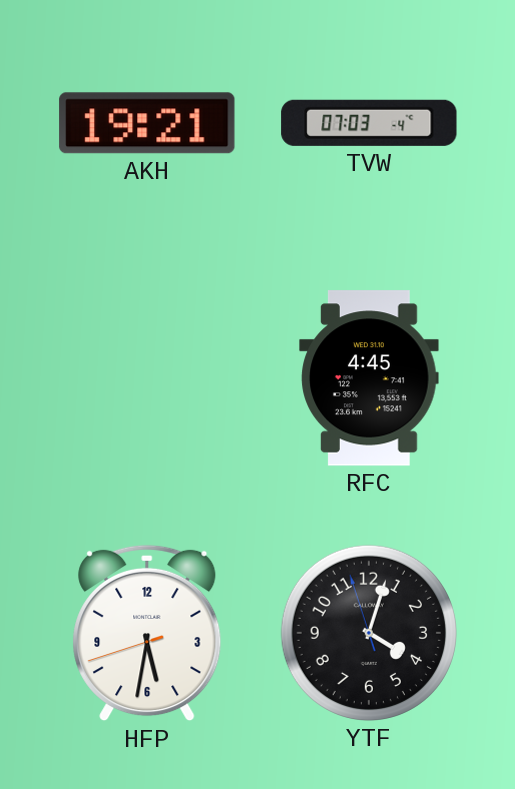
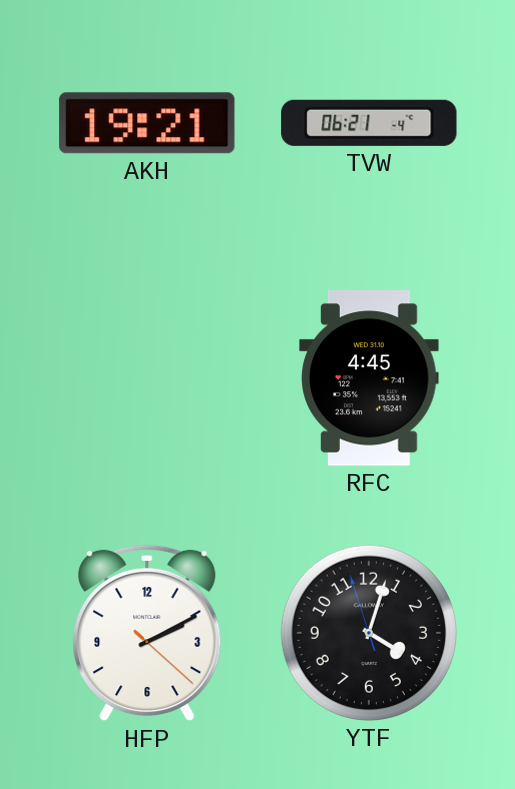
TVW: 07:03 -> 06:21
HFP: 5:31 -> 2:10
